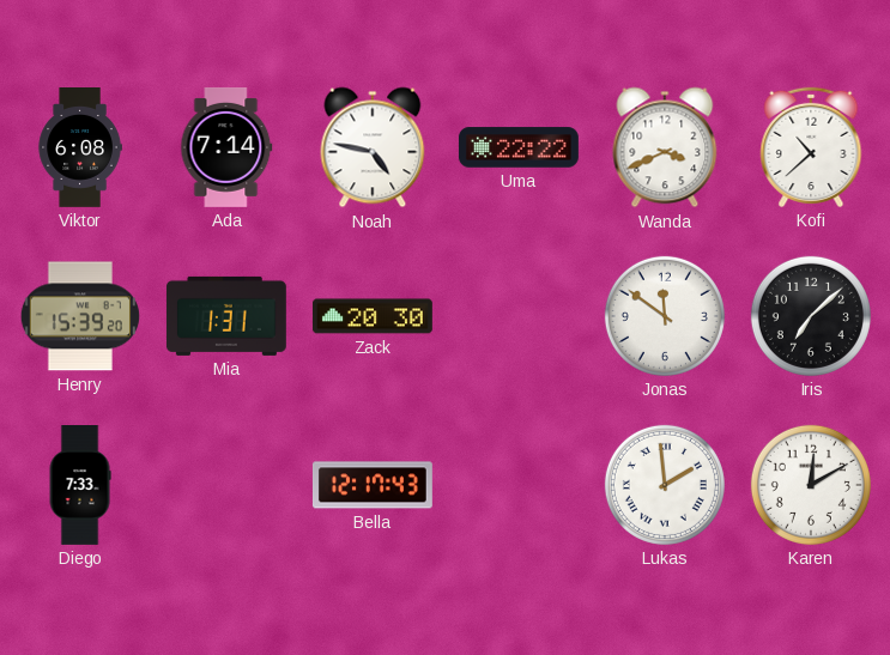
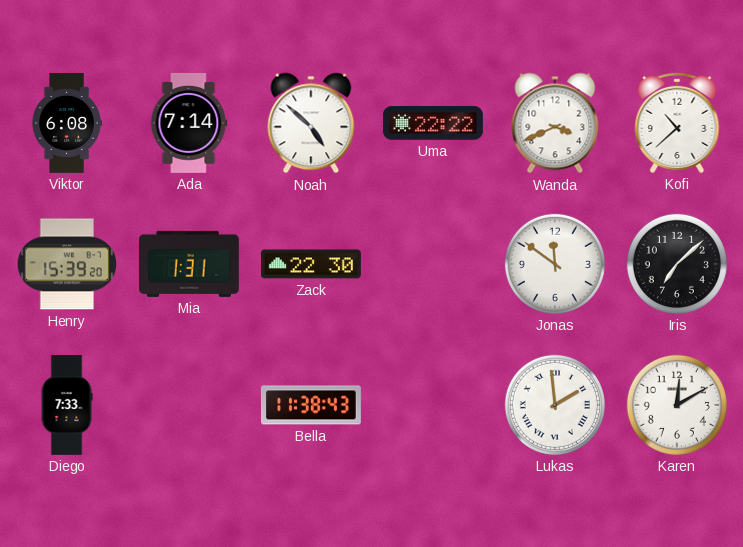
Noah: 4:47 -> 4:52
Zack: 20:30 -> 22:30
Bella: 12:17 -> 11:38
